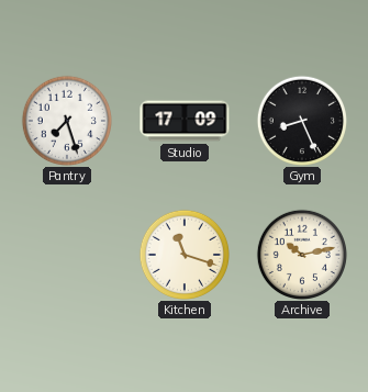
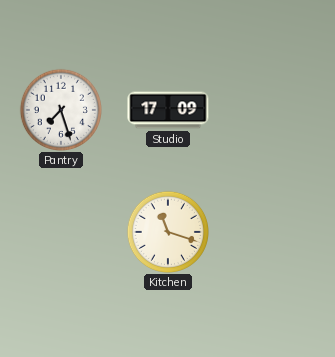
Gym: 8:26 -> none
Archive: 10:13 -> none
